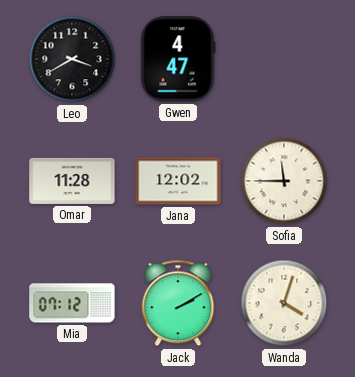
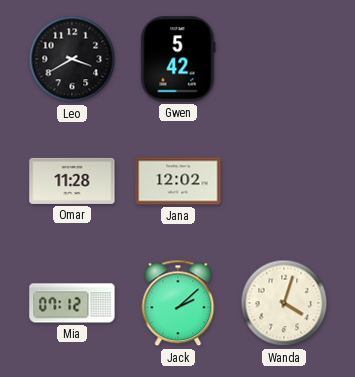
Gwen: 4:47 -> 5:42
Sofia: 11:45 -> none
Jack: 2:10 -> 2:08
